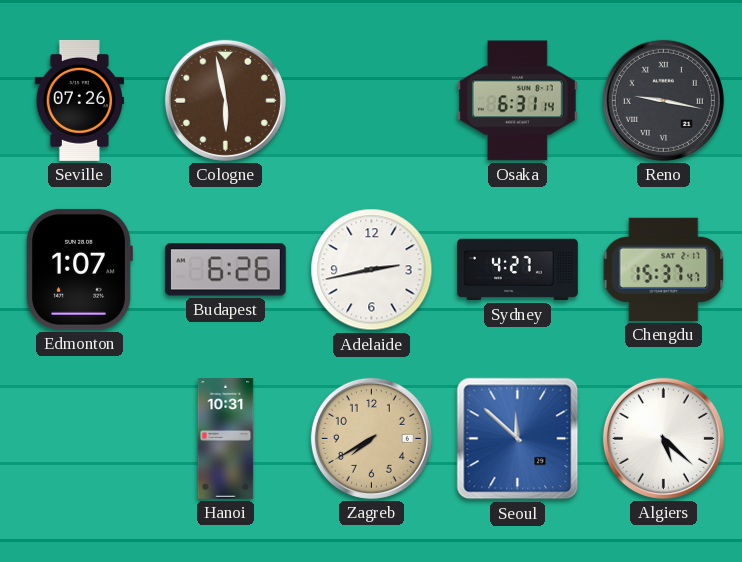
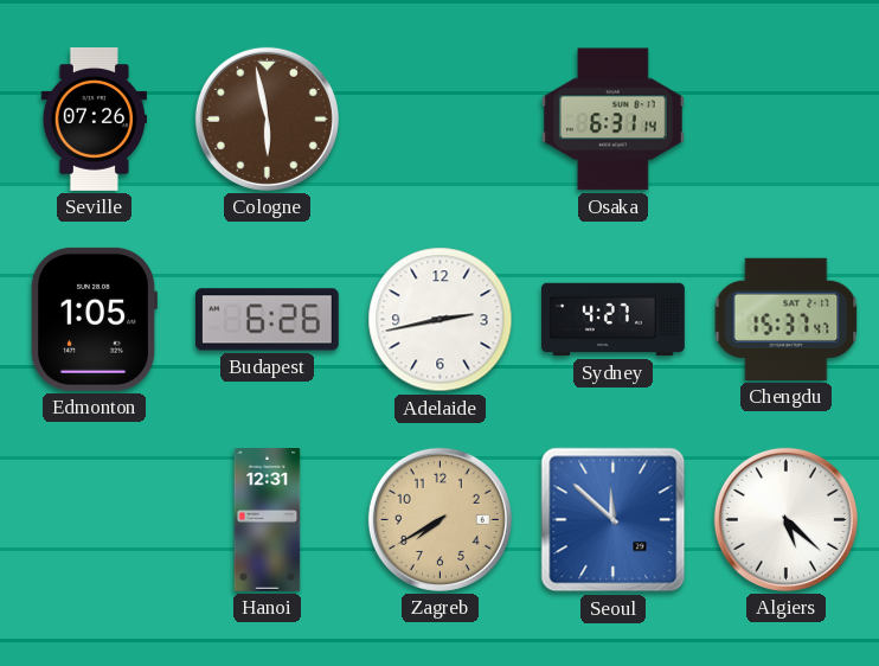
Reno: 9:17 -> none
Edmonton: 1:07 -> 1:05
Hanoi: 10:31 -> 12:31
